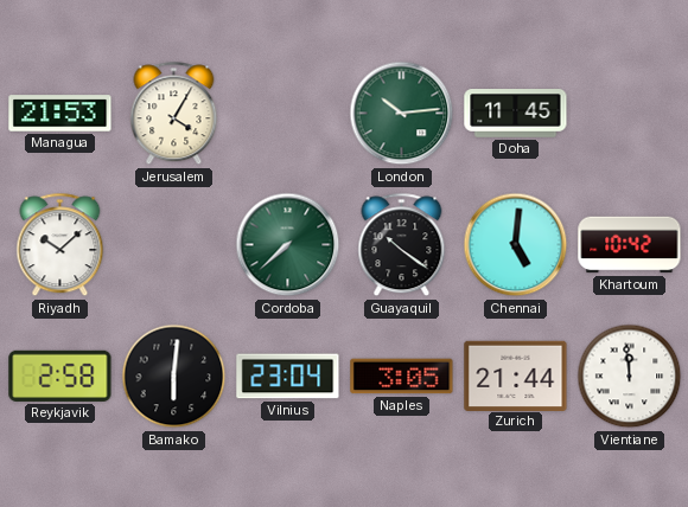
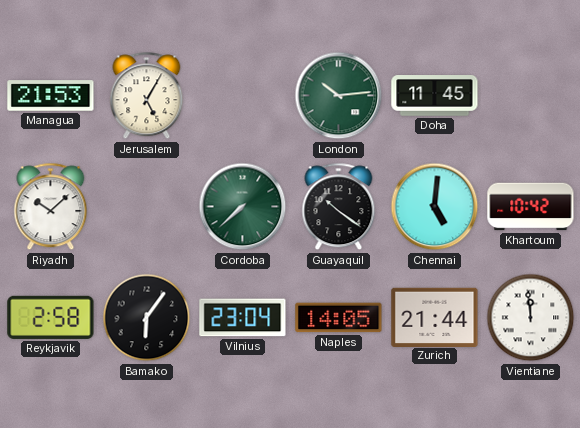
Jerusalem: 4:05 -> 5:05
Bamako: 6:01 -> 6:06
Naples: 3:05 -> 14:05
